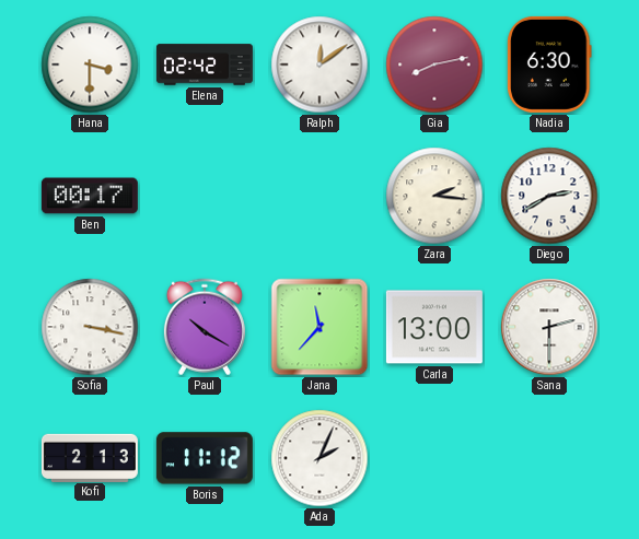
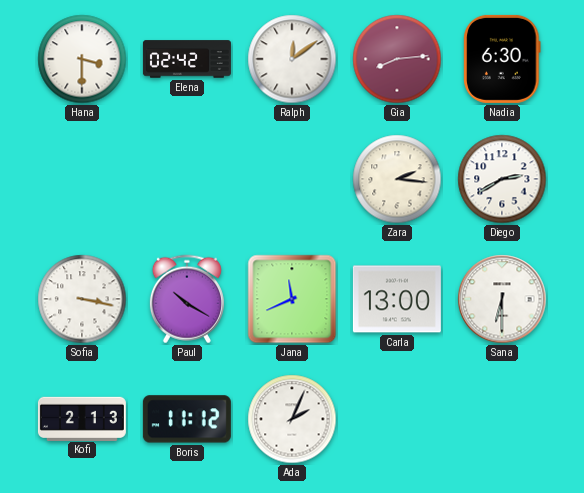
Gia: 8:13 -> 8:14
Ben: 00:17 -> none
Jana: 11:37 -> 11:41
Sana: 2:30 -> 6:30
